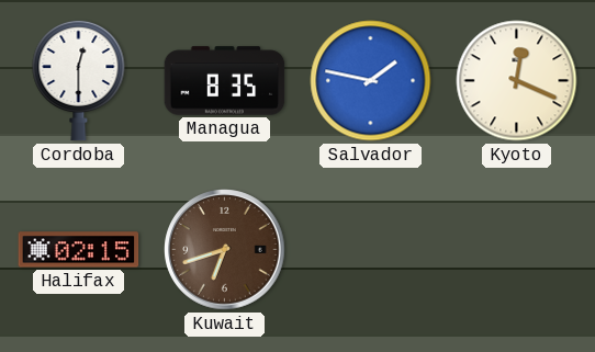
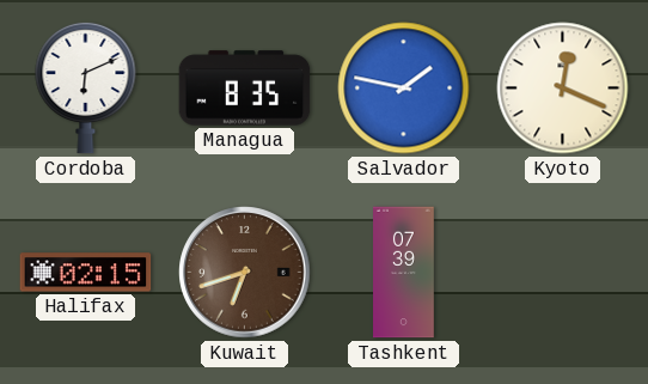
Cordoba: 12:30 -> 6:11
Tashkent: none -> 07:39
